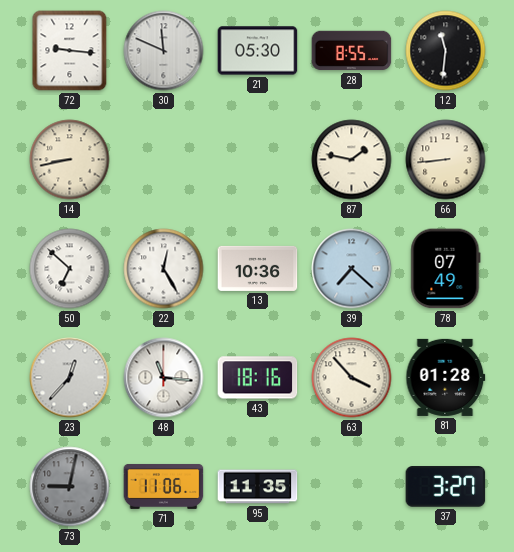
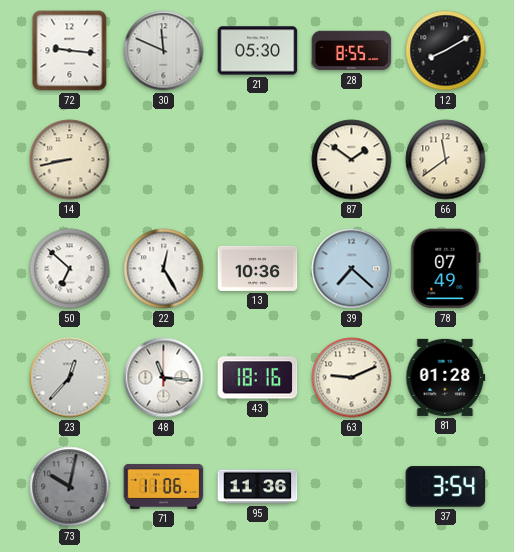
12: 11:31 -> 8:10
87: 1:47 -> 1:51
66: 8:44 -> 11:39
63: 3:53 -> 9:11
73: 9:02 -> 10:02
95: 11:35 -> 11:36
37: 3:27 -> 3:54
